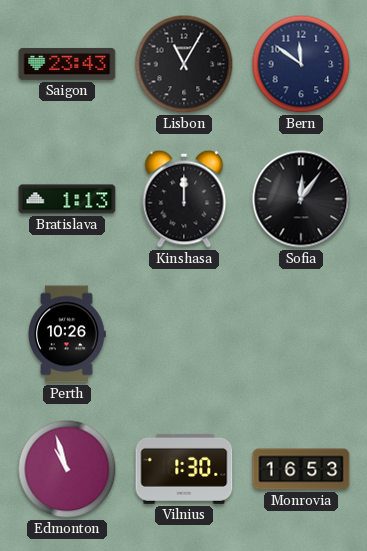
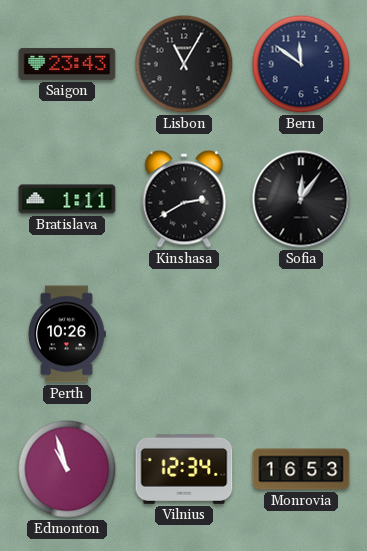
Bratislava: 1:13 -> 1:11
Kinshasa: 12:00 -> 2:40
Vilnius: 1:30 -> 12:34
